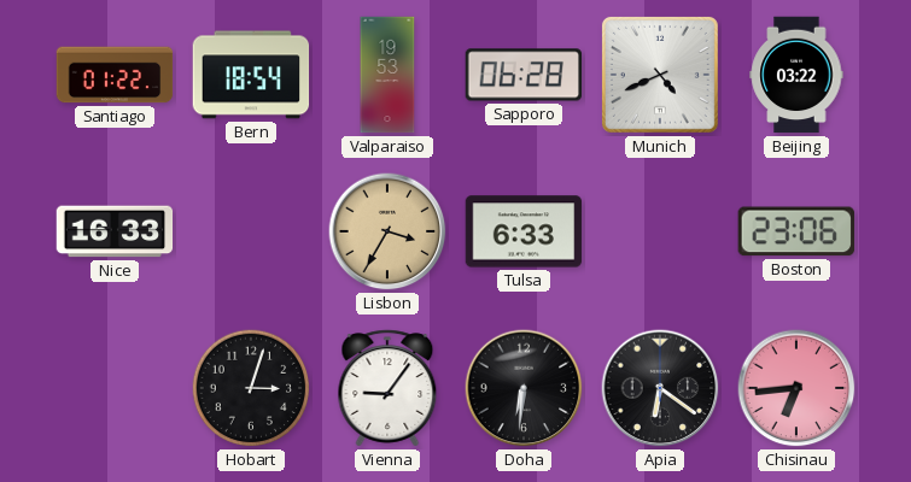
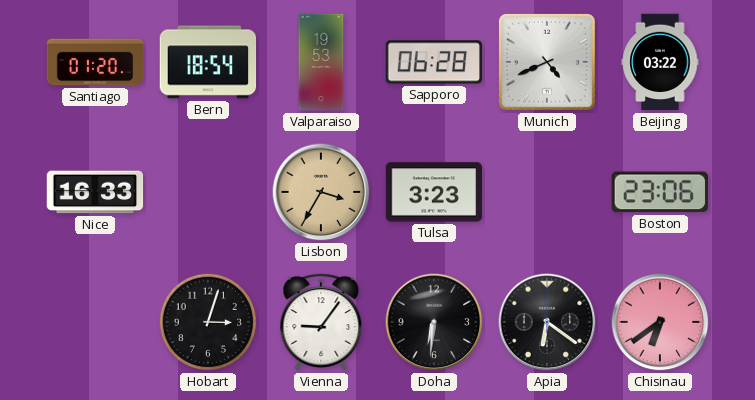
Santiago: 01:22 -> 01:20
Tulsa: 6:33 -> 3:23
Chisinau: 6:44 -> 6:39
